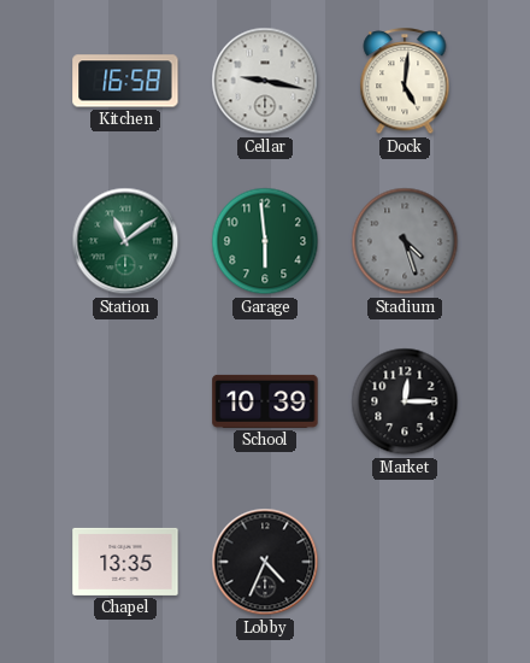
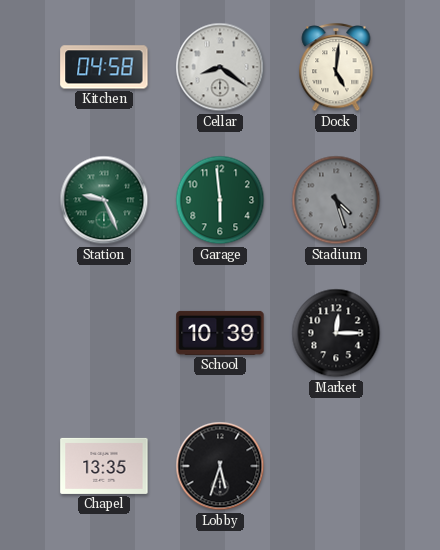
Kitchen: 16:58 -> 04:58
Cellar: 9:17 -> 8:21
Station: 11:09 -> 9:26
Lobby: 4:34 -> 5:33
